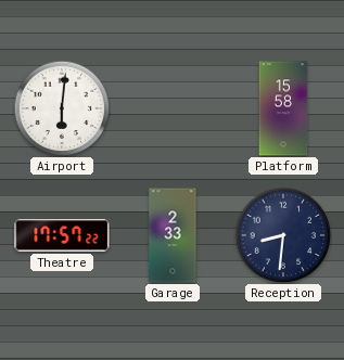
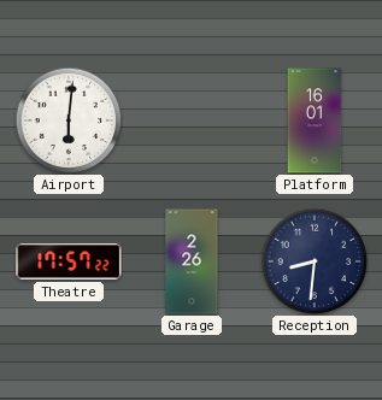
Platform: 15:58 -> 16:01
Garage: 2:33 -> 2:26
